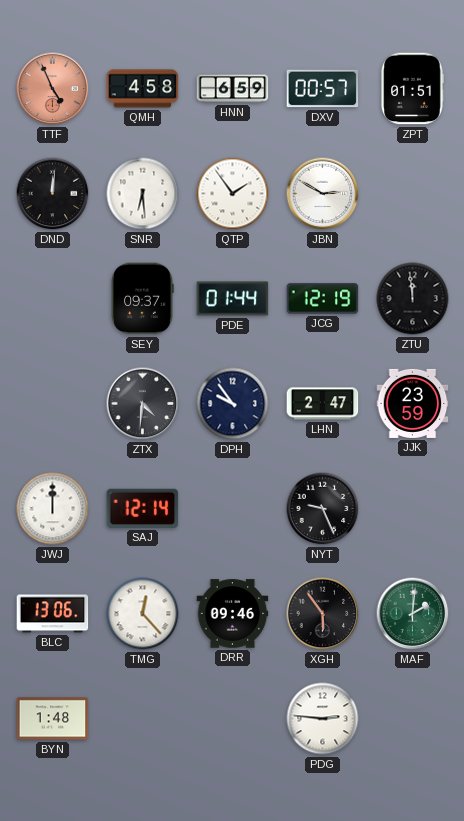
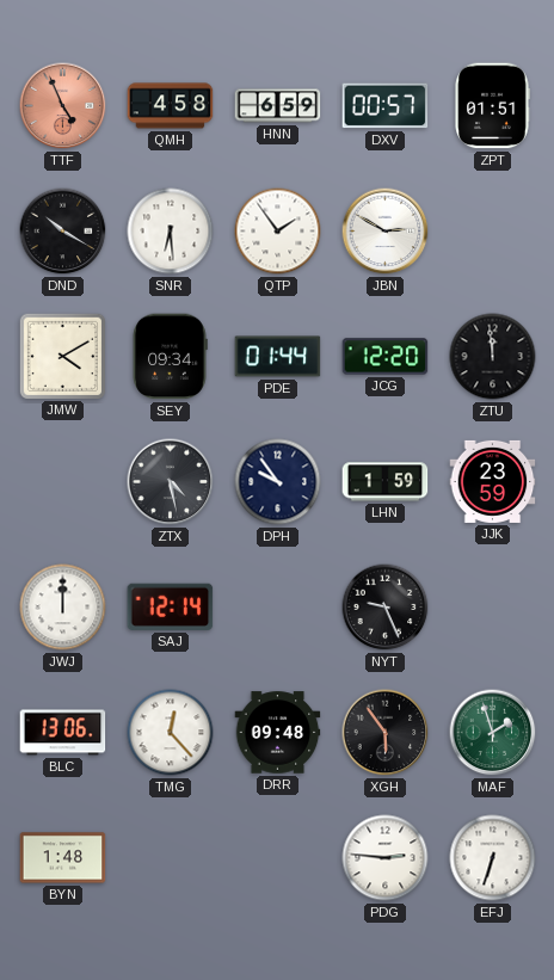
DND: 12:01 -> 10:20
JMW: none -> 4:10
SEY: 09:37 -> 09:34
JCG: 12:19 -> 12:20
ZTX: 4:31 -> 4:28
LHN: 2:47 -> 1:59
DRR: 09:46 -> 09:48
MAF: 2:01 -> 1:57
EFJ: none -> 6:33
